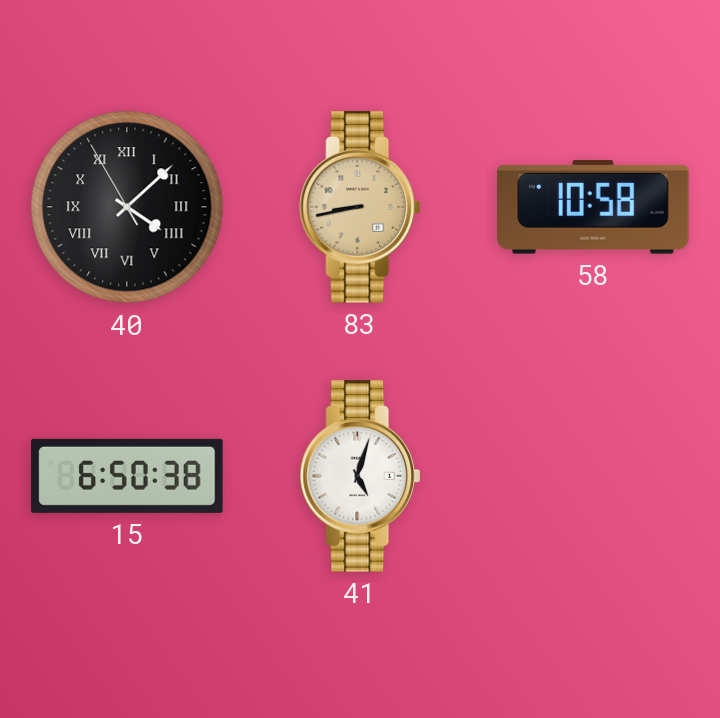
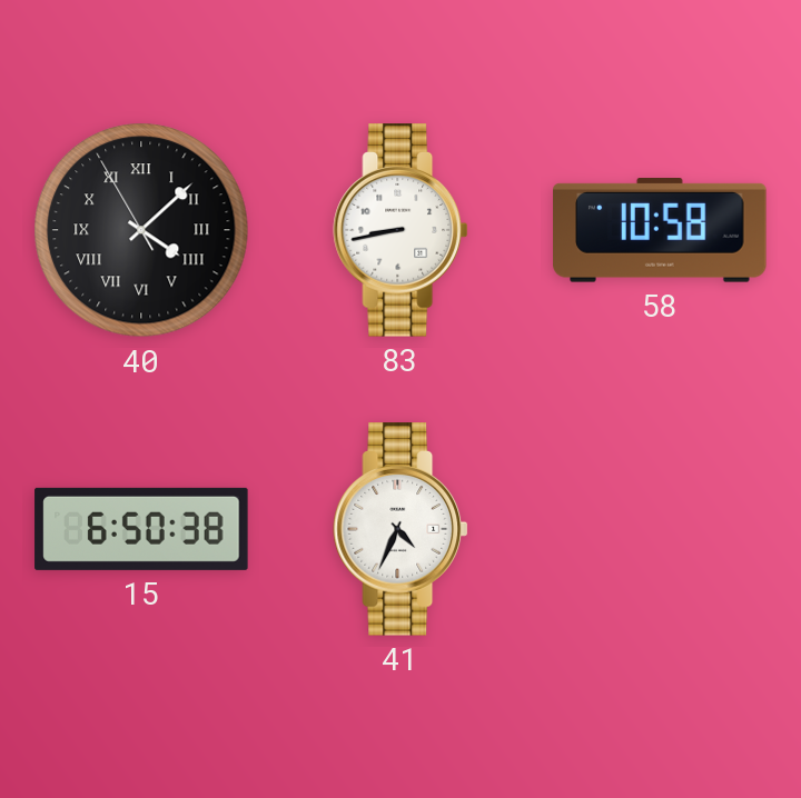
83 dial: champagne -> white
41: 5:03 -> 4:34
